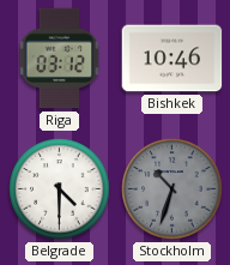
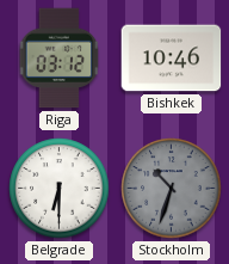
Belgrade: 4:30 -> 6:30
